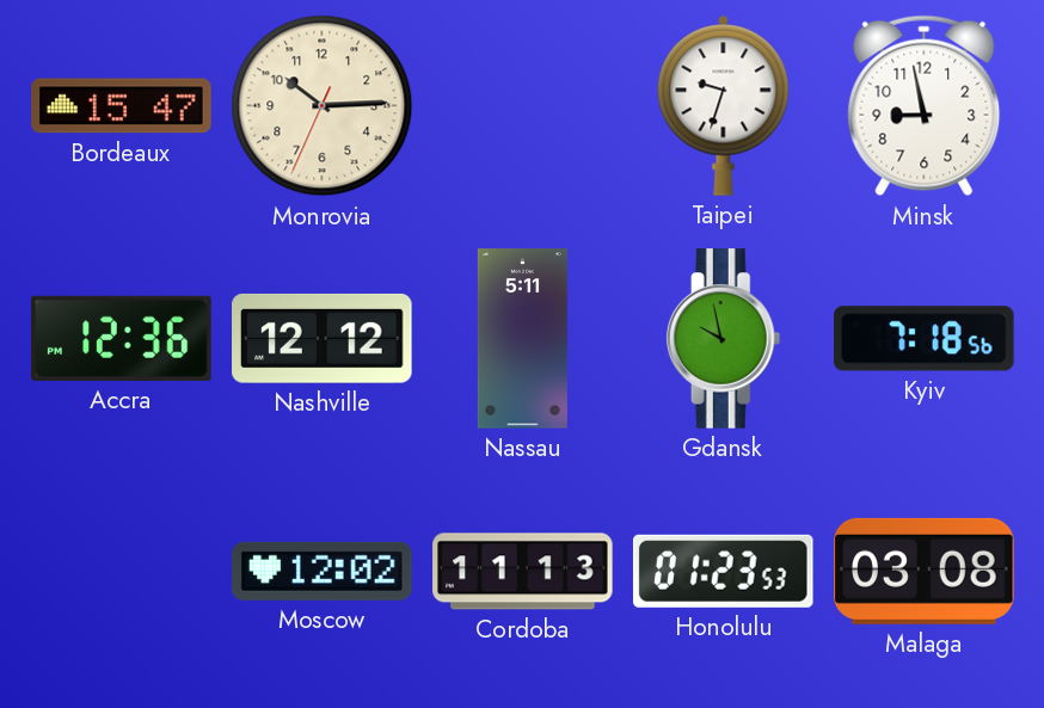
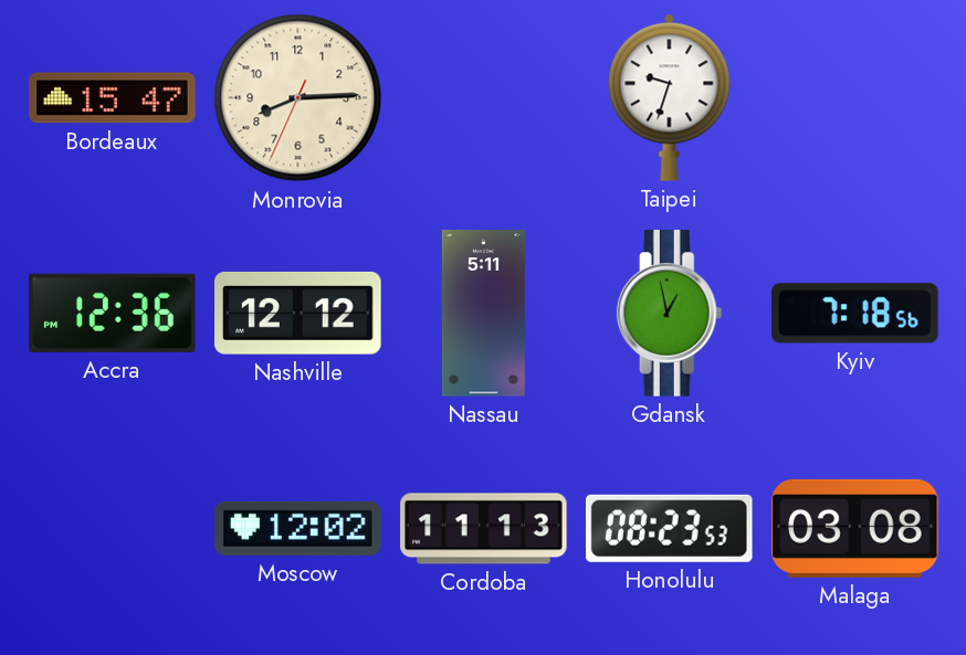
Monrovia: 10:14 -> 8:14
Minsk: 8:58 -> none
Gdansk: 9:58 -> 12:58
Honolulu: 01:23 -> 08:23
